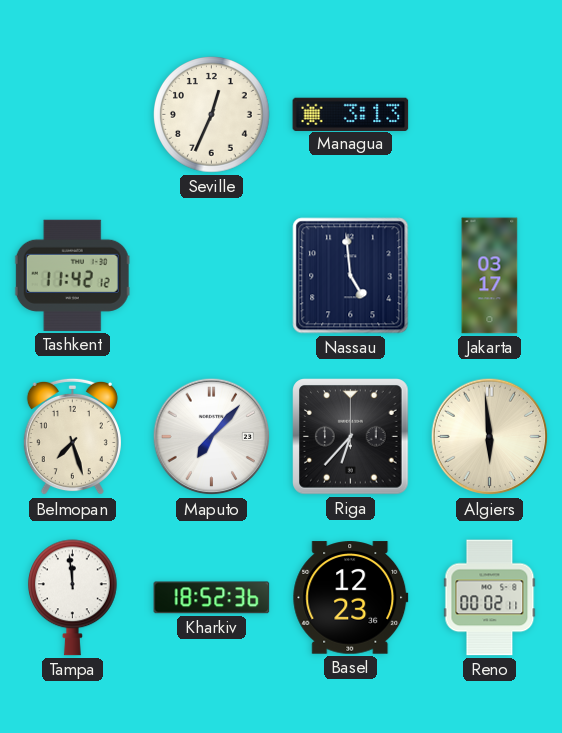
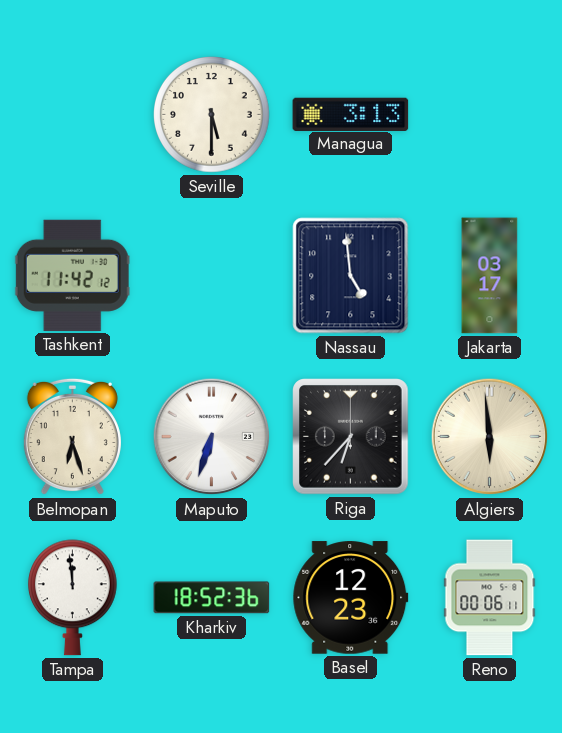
Seville: 12:34 -> 5:30
Belmopan: 7:27 -> 6:27
Maputo: 7:07 -> 6:33
Reno: 00:02 -> 00:06
